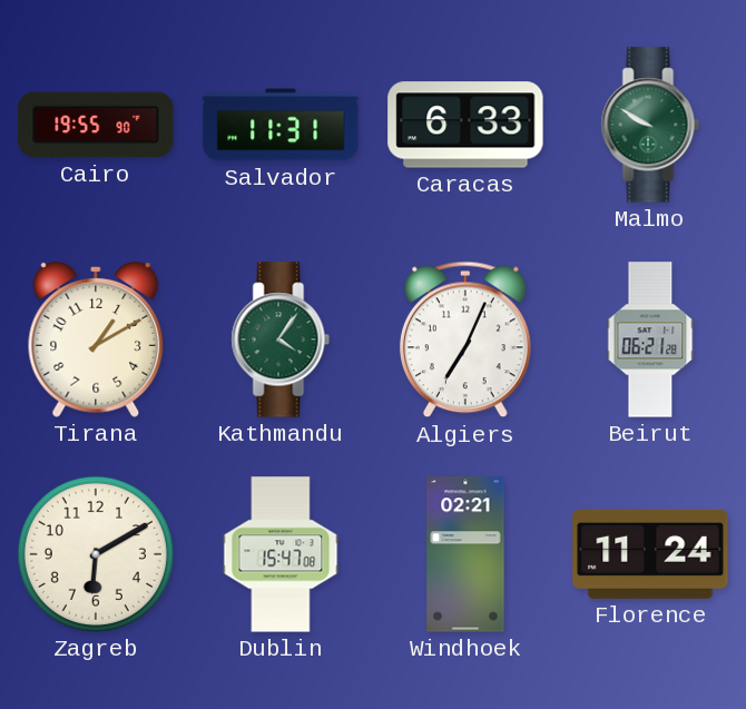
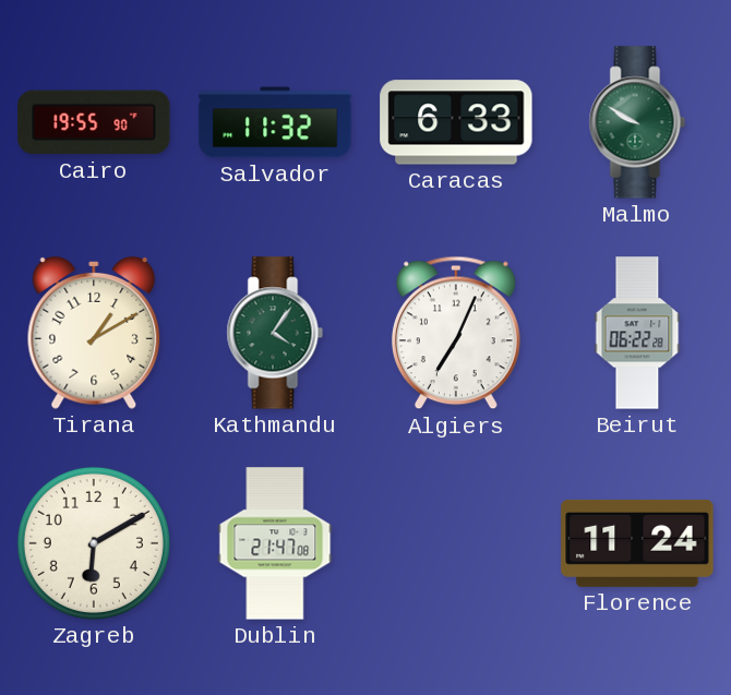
Salvador: 11:31 -> 11:32
Beirut: 06:21 -> 06:22
Dublin: 15:47 -> 21:47
Windhoek: 02:21 -> none
